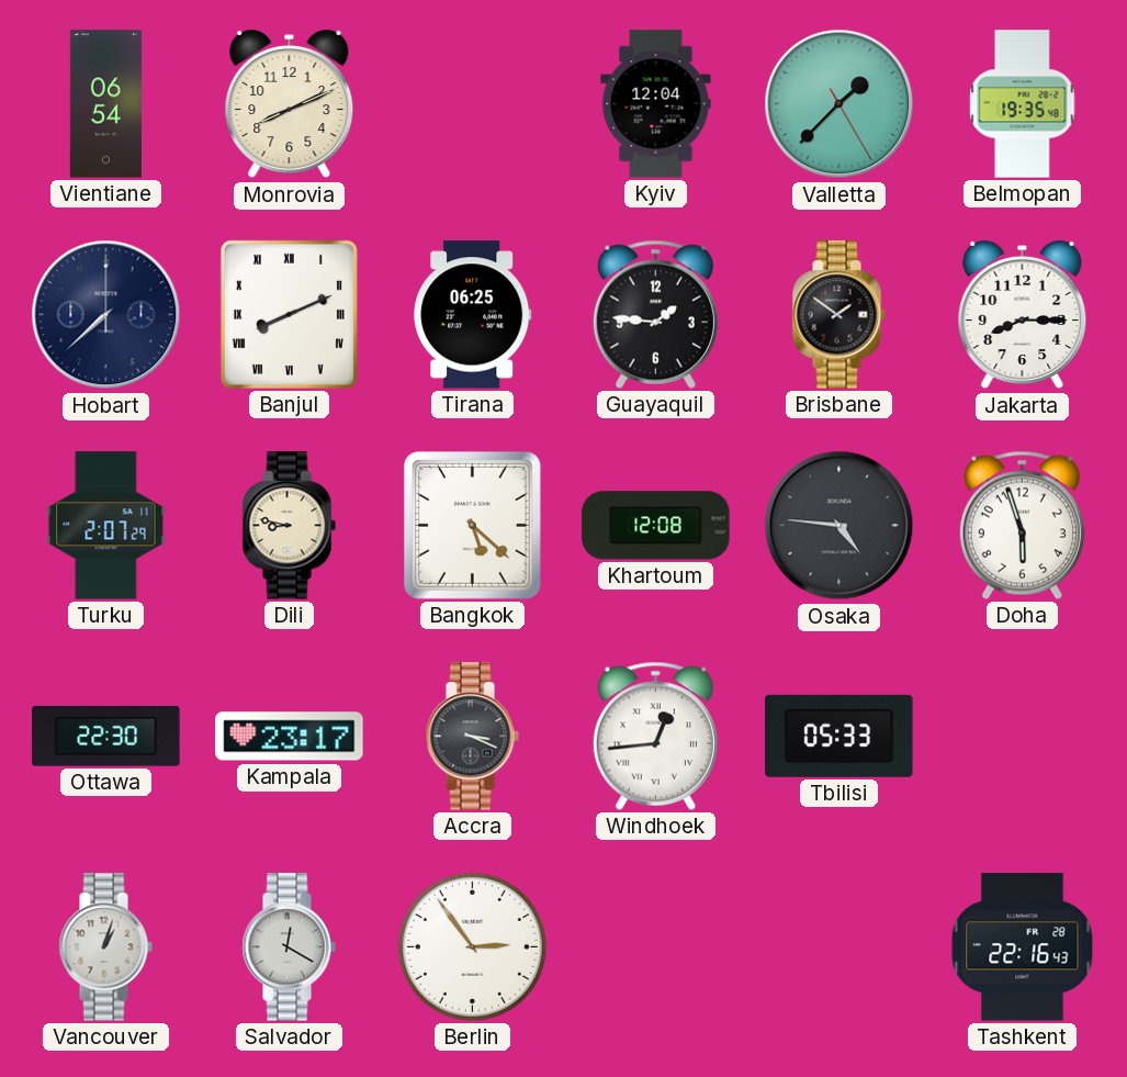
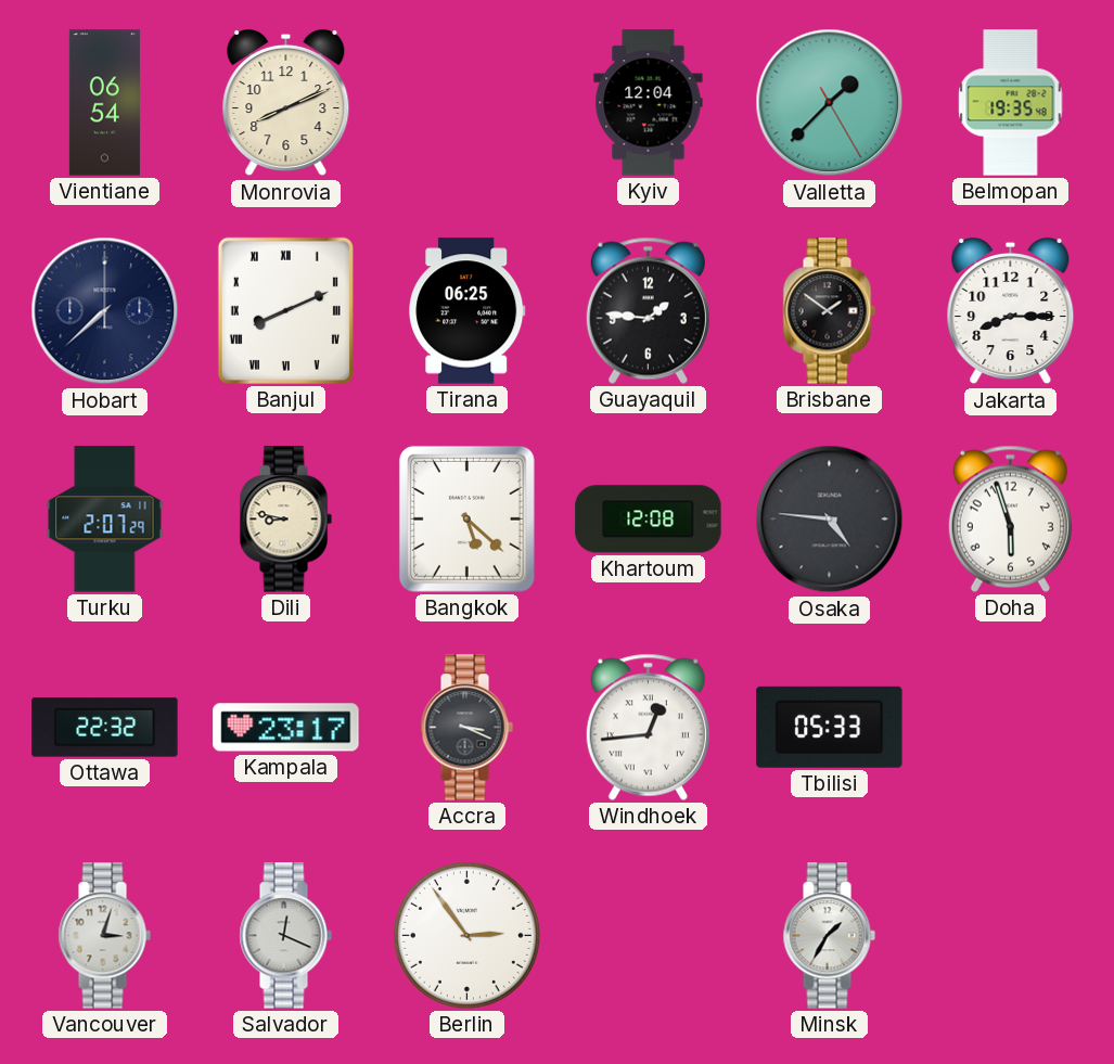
Ottawa: 22:30 -> 22:32
Vancouver: 1:03 -> 3:03
Salvador: 12:20 -> 12:19
Minsk: none -> 1:35
Tashkent: 22:16 -> none
